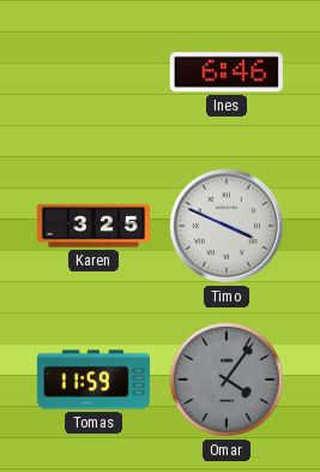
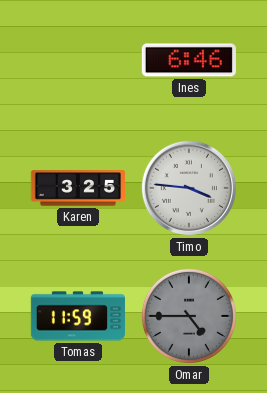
Timo: 3:49 -> 3:46
Omar: 4:06 -> 4:45
